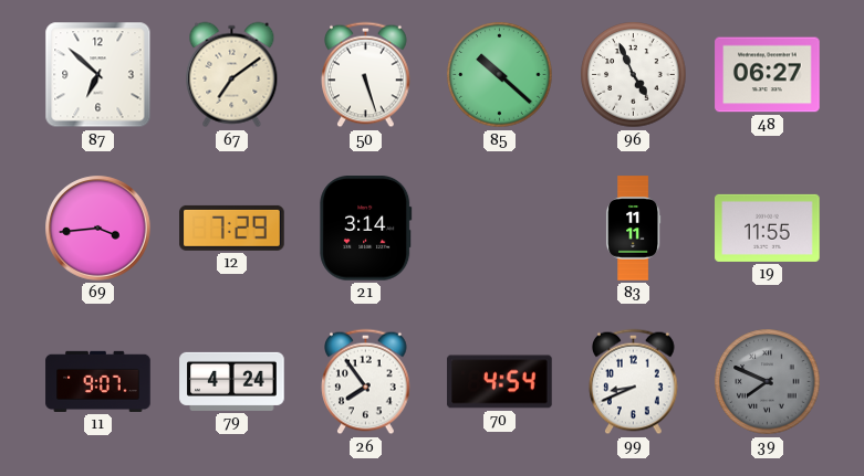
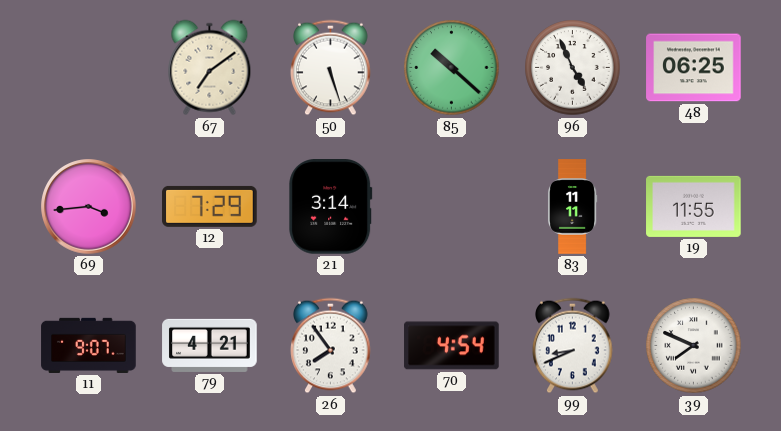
87: 6:52 -> none
48: 06:27 -> 06:25
79: 4:24 -> 4:21
39 dial: grey -> white
